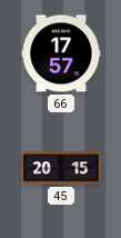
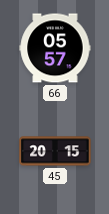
66: 17:57 -> 05:57
